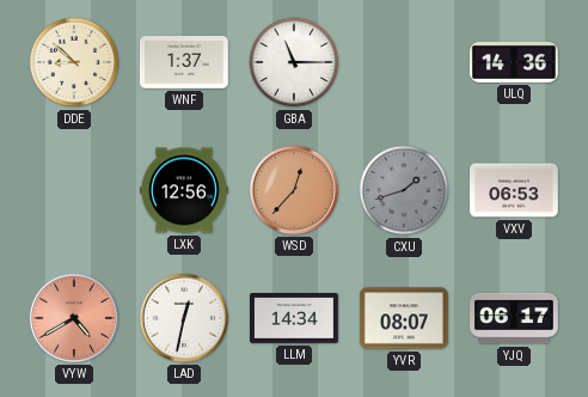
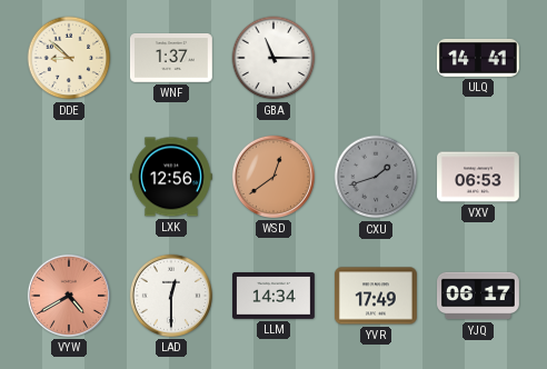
ULQ: 14:36 -> 14:41
WSD: 12:37 -> 12:39
LAD: 12:32 -> 12:30
YVR: 08:07 -> 17:49
